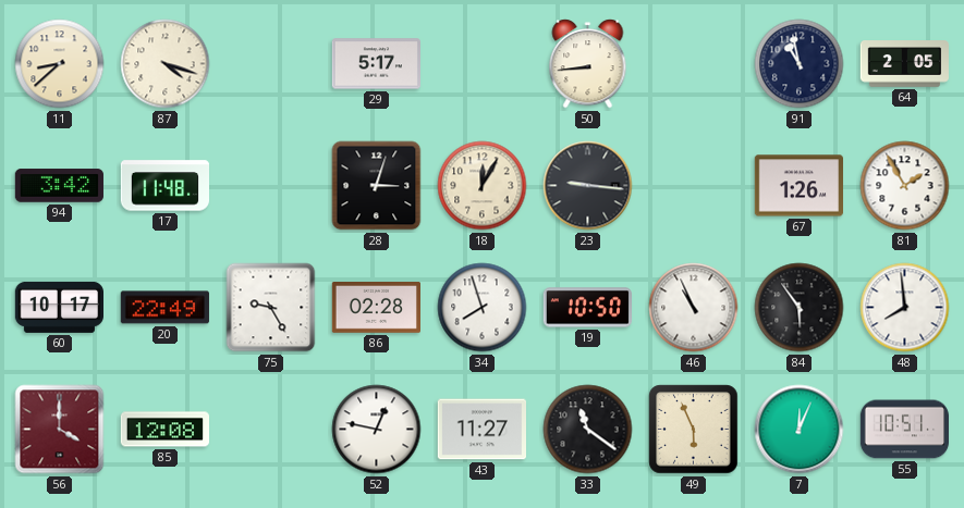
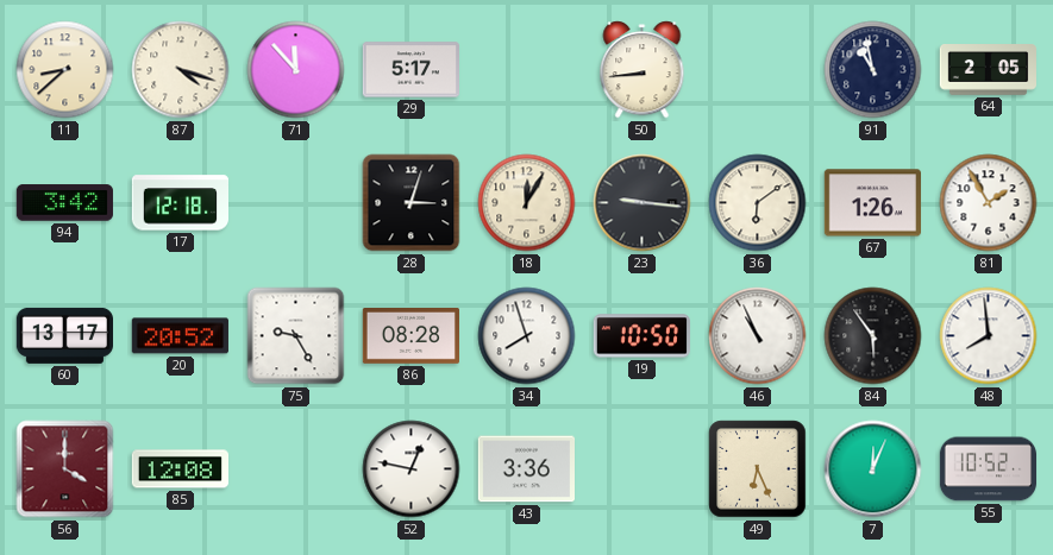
71: none -> 11:53
17: 11:48 -> 12:18
36: none -> 6:09
60: 10:17 -> 13:17
20: 22:49 -> 20:52
86: 02:28 -> 08:28
43: 11:27 -> 3:36
33: 11:21 -> none
49: 5:56 -> 6:26
55: 10:51 -> 10:52
